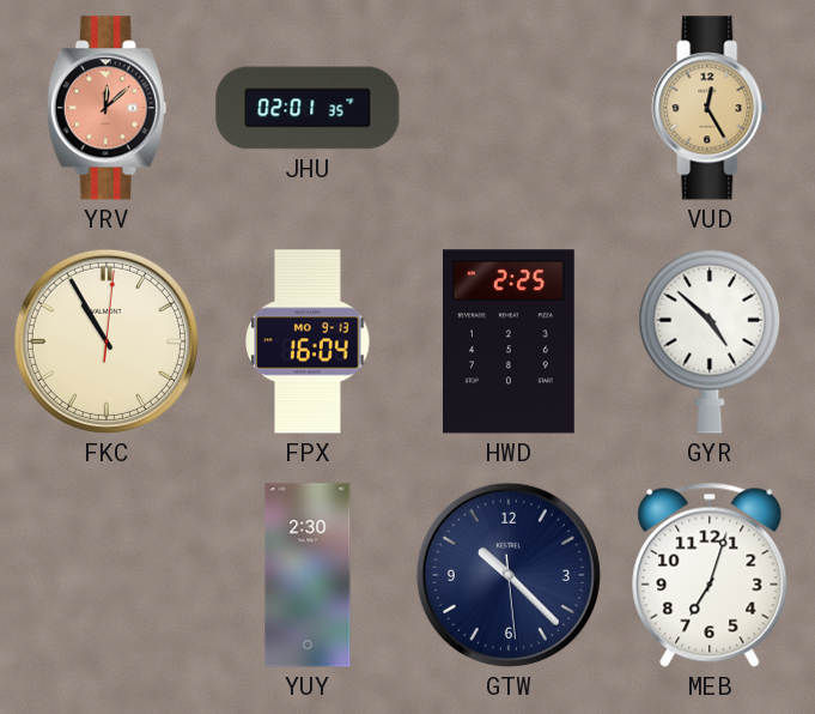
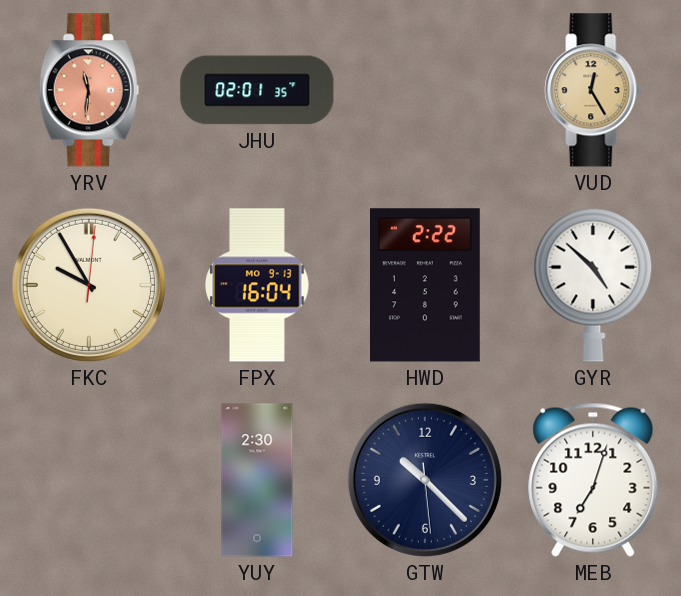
YRV: 12:08 -> 11:31
FKC: 10:55 -> 9:55
HWD: 2:25 -> 2:22
